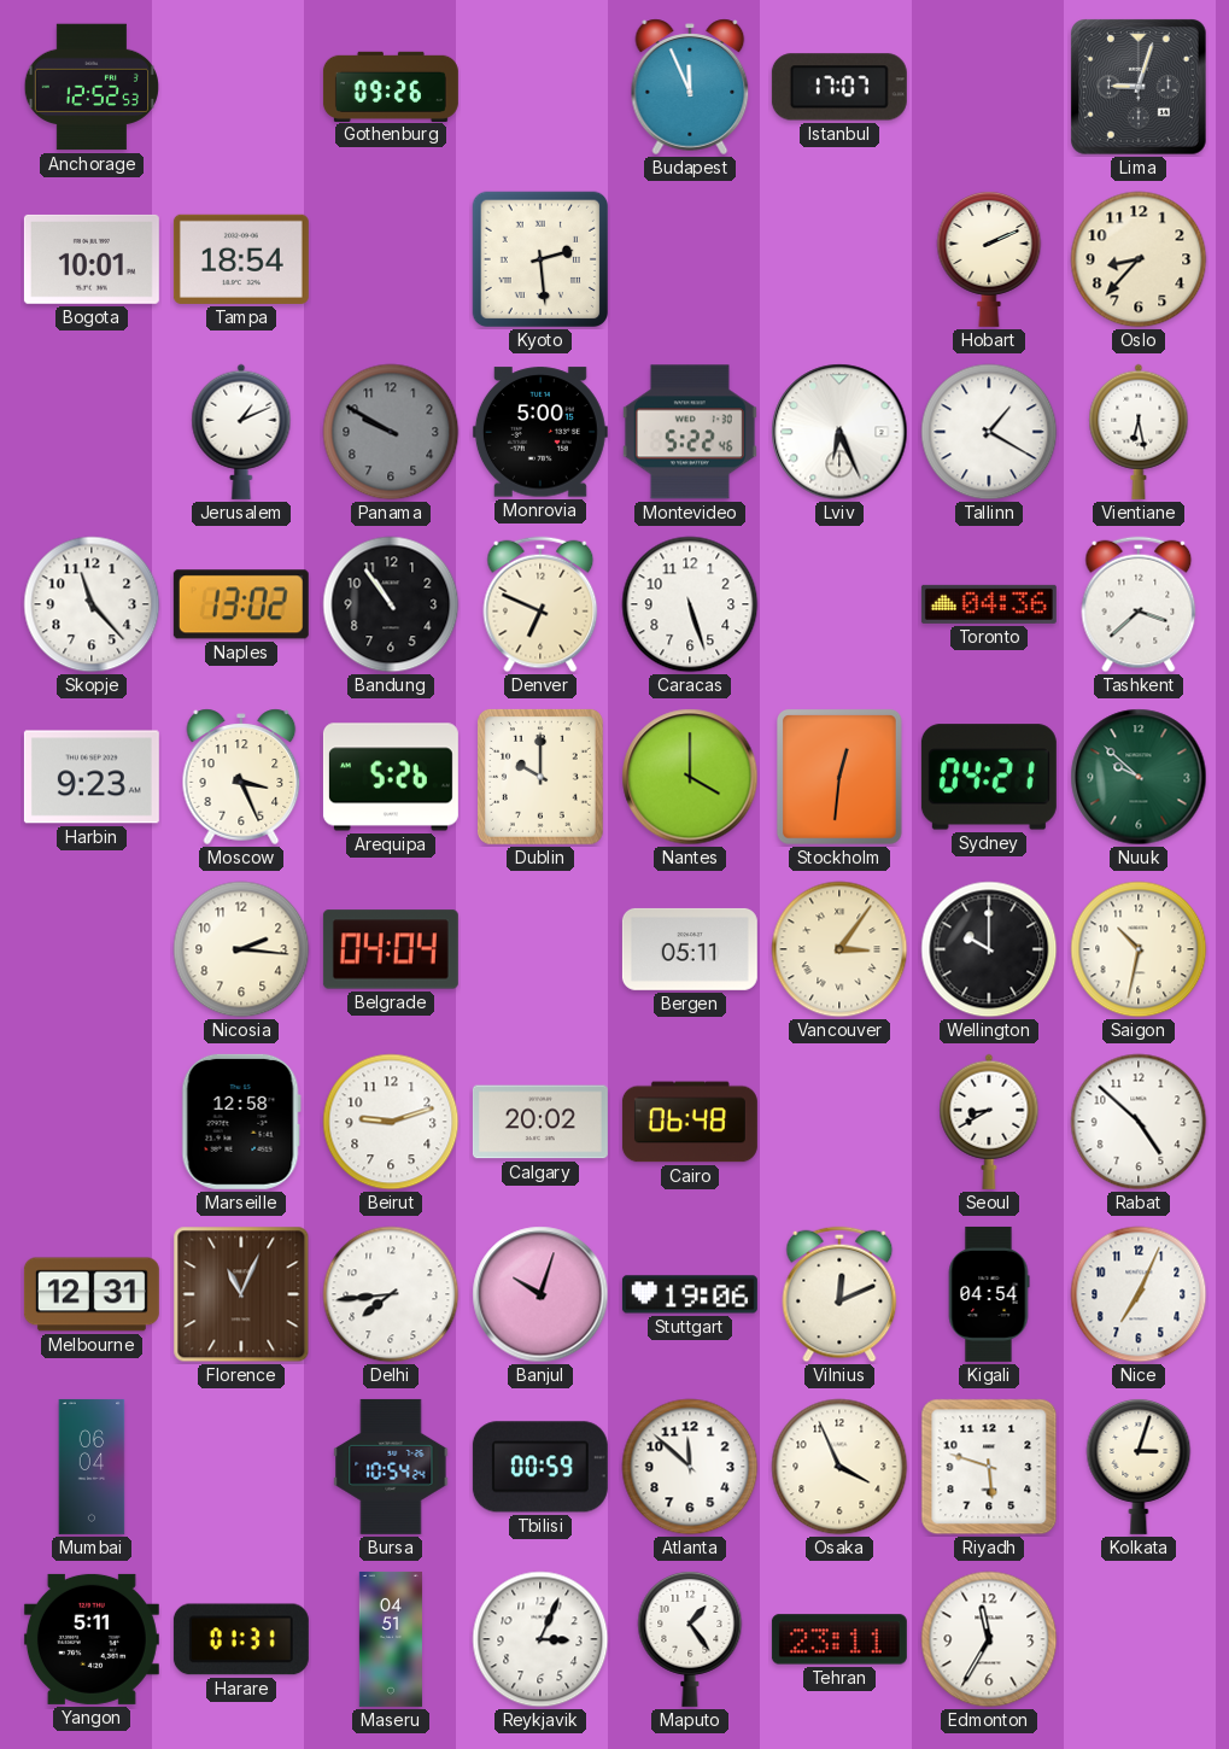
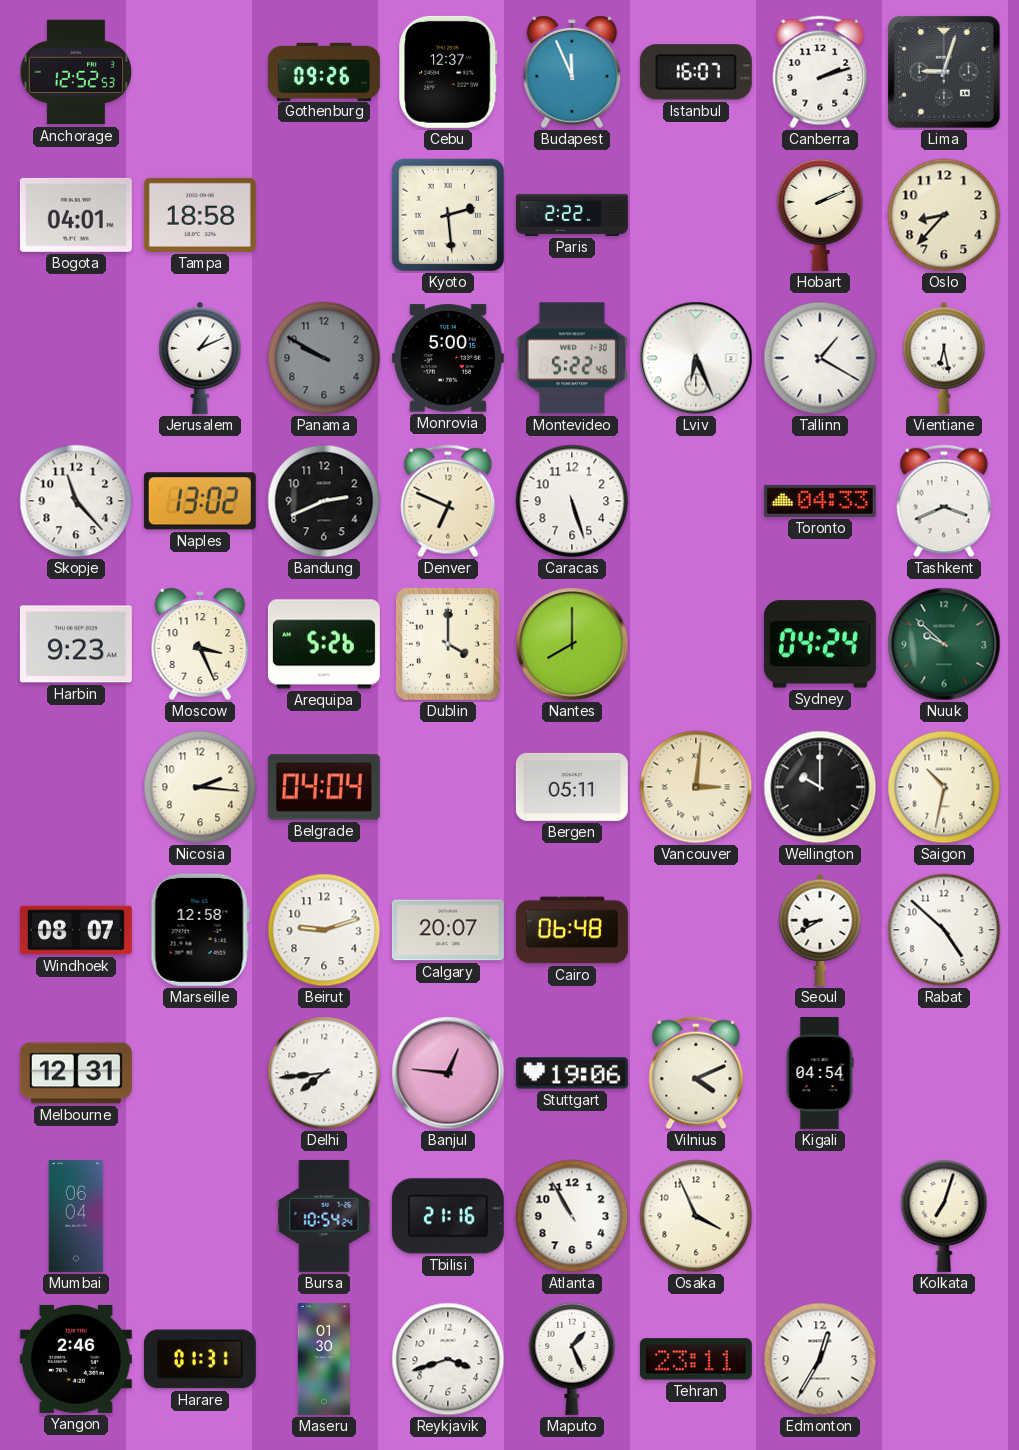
Cebu: none -> 12:37
Istanbul: 17:07 -> 16:07
Canberra: none -> 2:12
Bogota: 10:01 -> 04:01
Tampa: 18:54 -> 18:58
Paris: none -> 2:22
Bandung: 10:54 -> 2:41
Toronto: 04:36 -> 04:33
Tashkent: 3:38 -> 3:41
Dublin: 10:00 -> 4:00
Nantes: 4:00 -> 8:00
Stockholm: 12:31 -> none
Sydney: 04:21 -> 04:24
Vancouver: 3:06 -> 3:01
Windhoek: none -> 08:07
Calgary: 20:02 -> 20:07
Florence: 11:04 -> none
Banjul: 10:03 -> 12:46
Vilnius: 12:11 -> 4:11
Nice: 7:04 -> none
Tbilisi: 00:59 -> 21:16
Atlanta: 11:52 -> 10:55
Riyadh: 5:48 -> none
Kolkata: 3:03 -> 7:03
Yangon: 5:11 -> 2:46
Maseru: 04:51 -> 01:30
Reykjavik: 3:04 -> 3:42
Maputo: 1:24 -> 1:26
Edmonton: 11:35 -> 12:35
